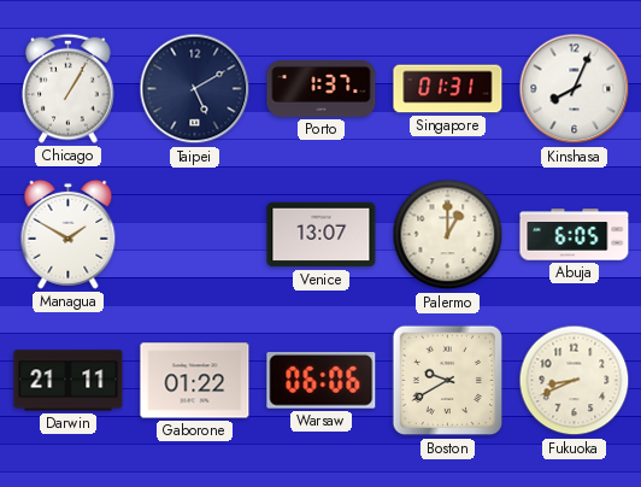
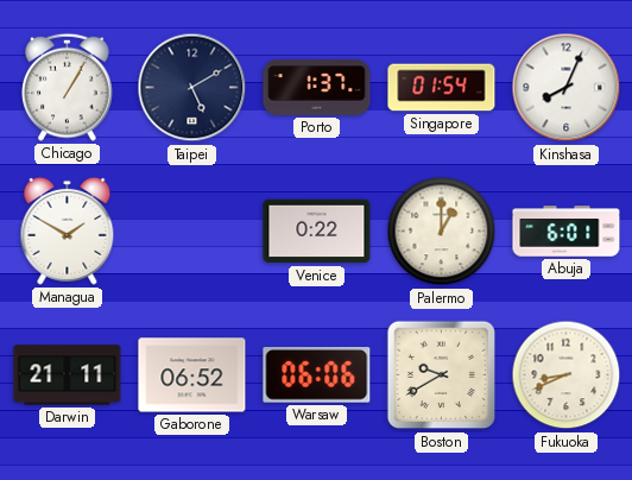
Singapore: 01:31 -> 01:54
Venice: 13:07 -> 0:22
Abuja: 6:05 -> 6:01
Gaborone: 01:22 -> 06:52
